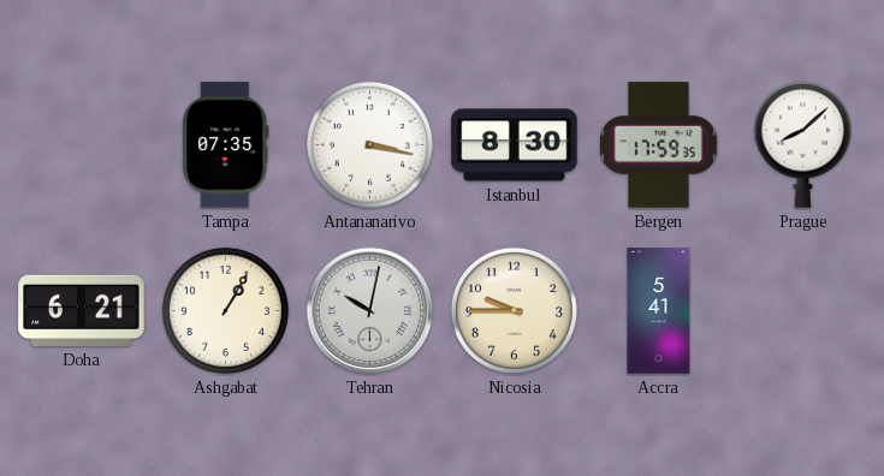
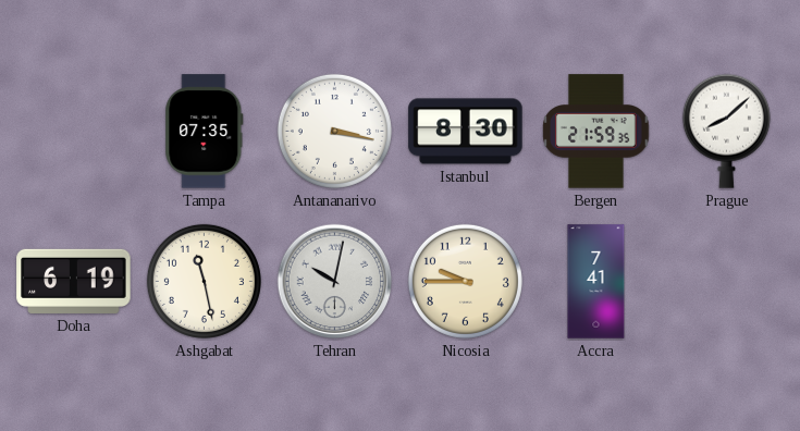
Bergen: 17:59 -> 21:59
Doha: 6:21 -> 6:19
Ashgabat: 1:05 -> 11:28
Accra: 5:41 -> 7:41
